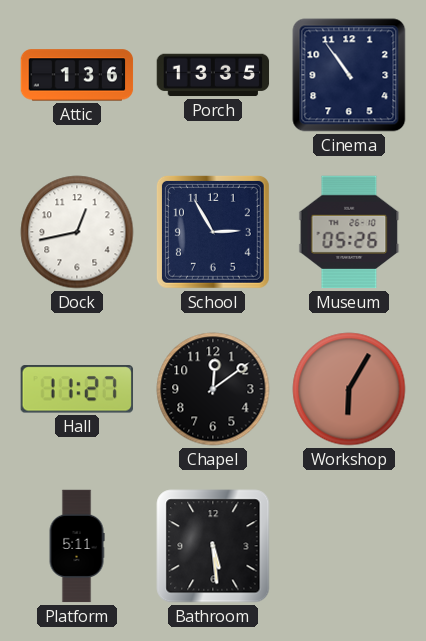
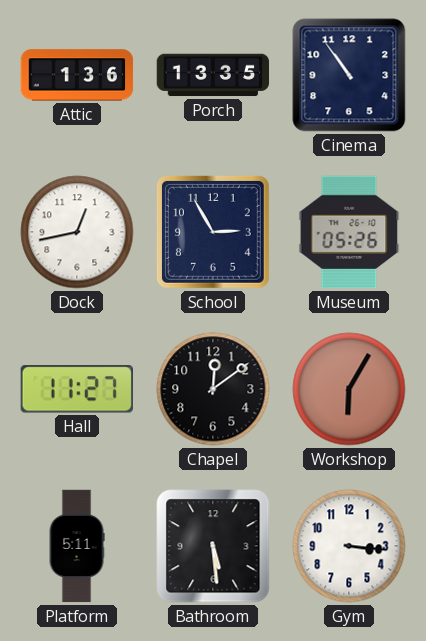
Gym: none -> 3:16
